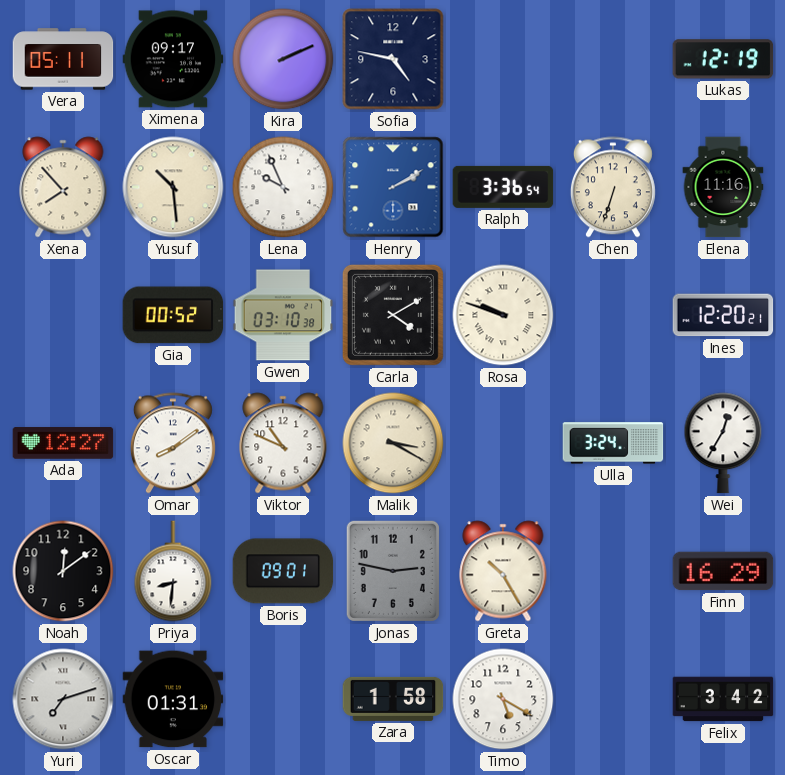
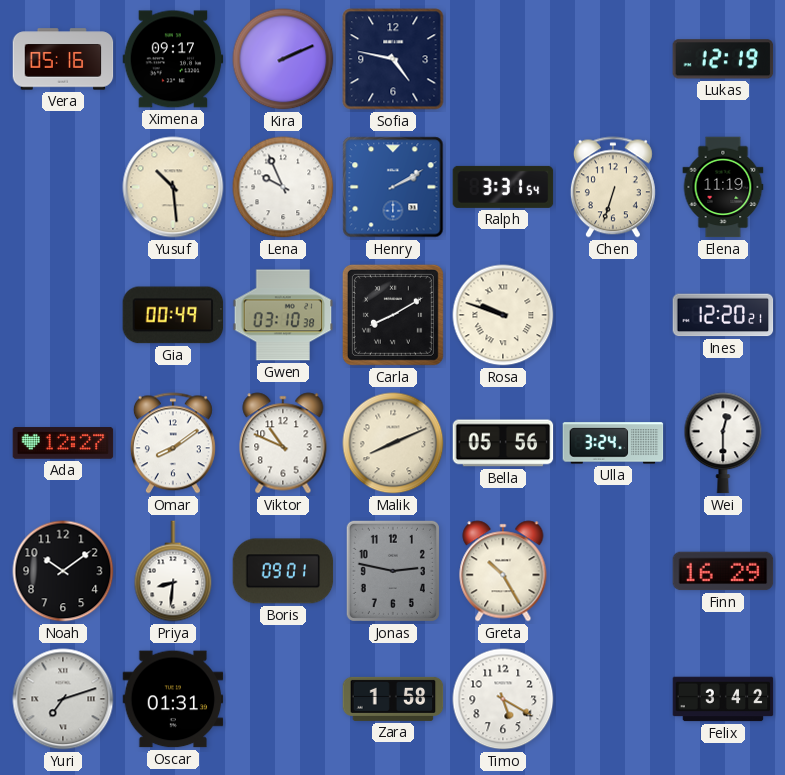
Vera: 05:11 -> 05:16
Xena: 7:53 -> none
Ralph: 3:36 -> 3:31
Elena: 11:16 -> 11:19
Gia: 00:52 -> 00:49
Carla: 4:10 -> 8:10
Malik: 3:20 -> 8:11
Bella: none -> 05:56
Wei: 12:35 -> 12:30
Noah: 12:09 -> 10:09
